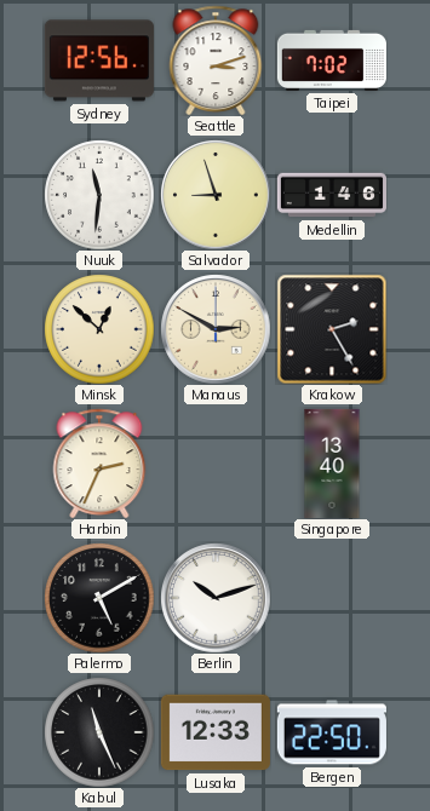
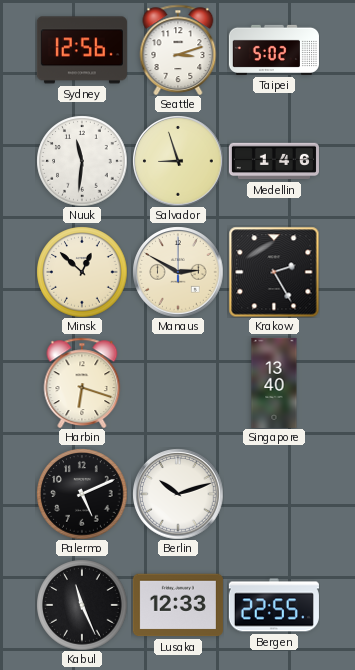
Taipei: 7:02 -> 5:02
Harbin: 2:34 -> 6:18
Palermo: 5:10 -> 5:11
Bergen: 22:50 -> 22:55
